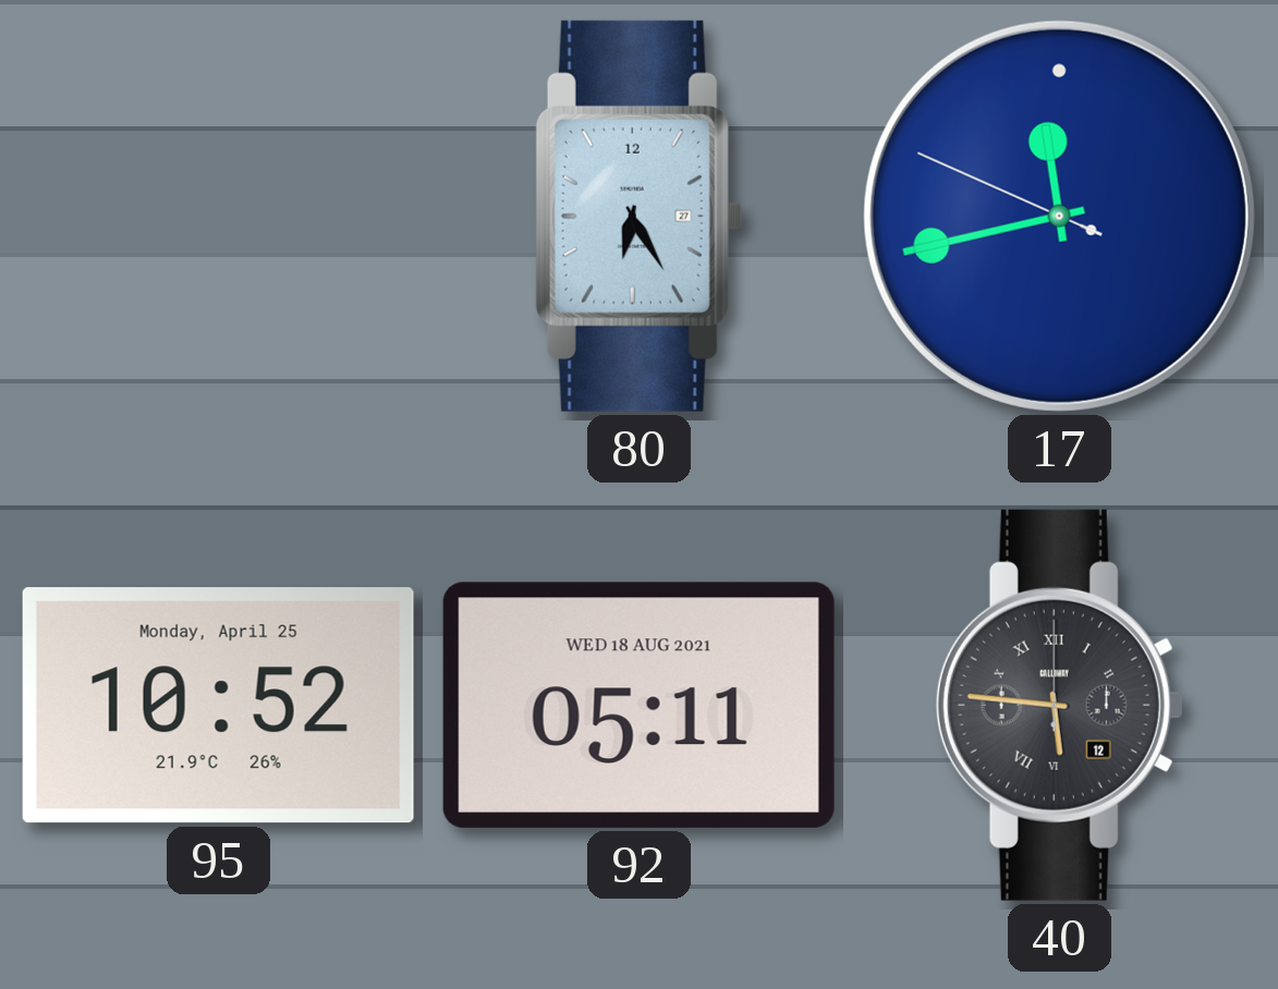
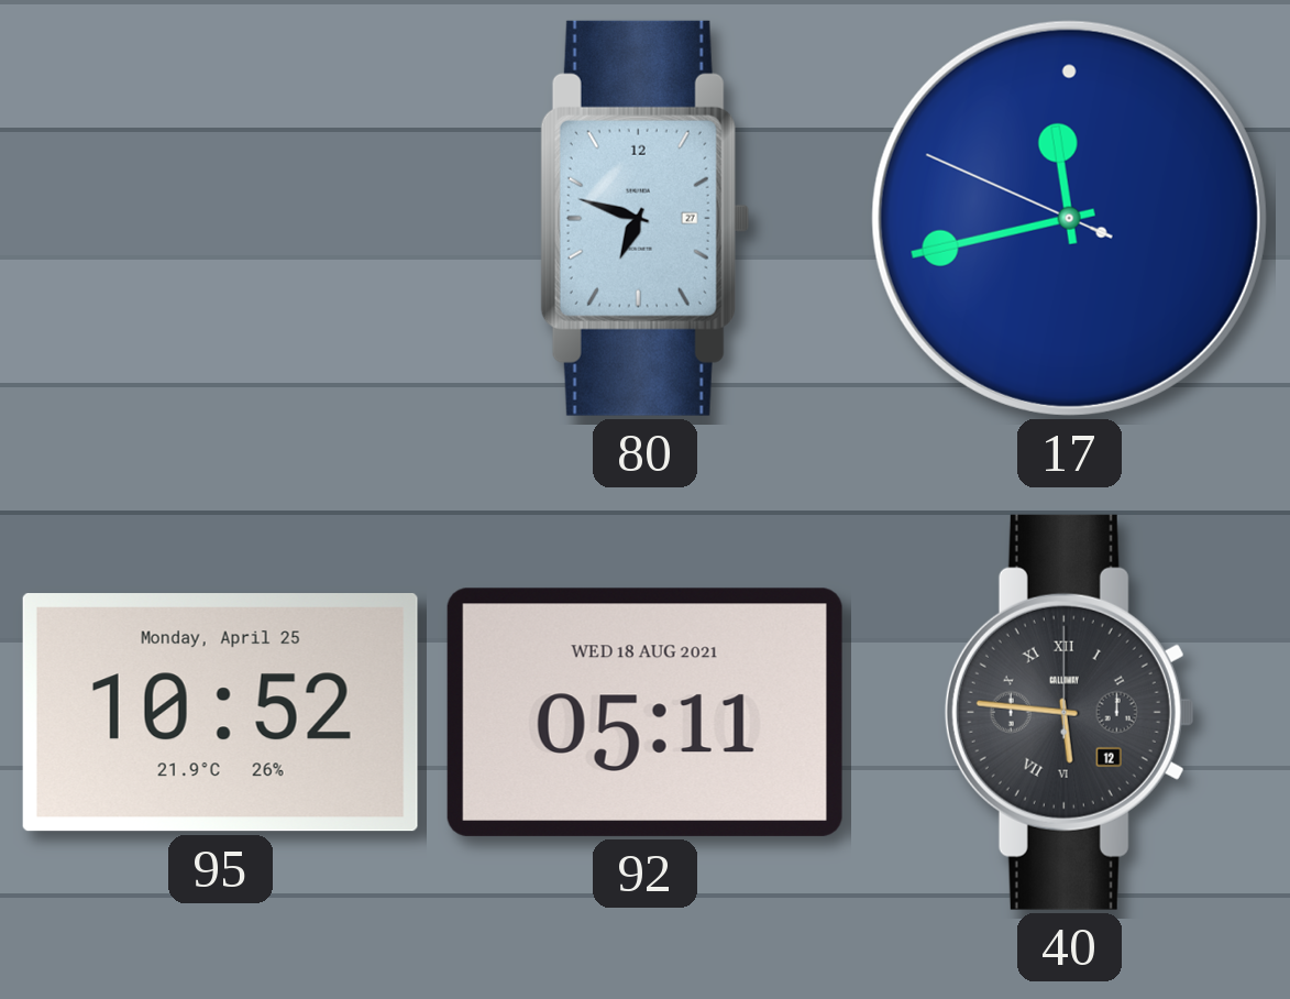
80: 6:25 -> 6:48
